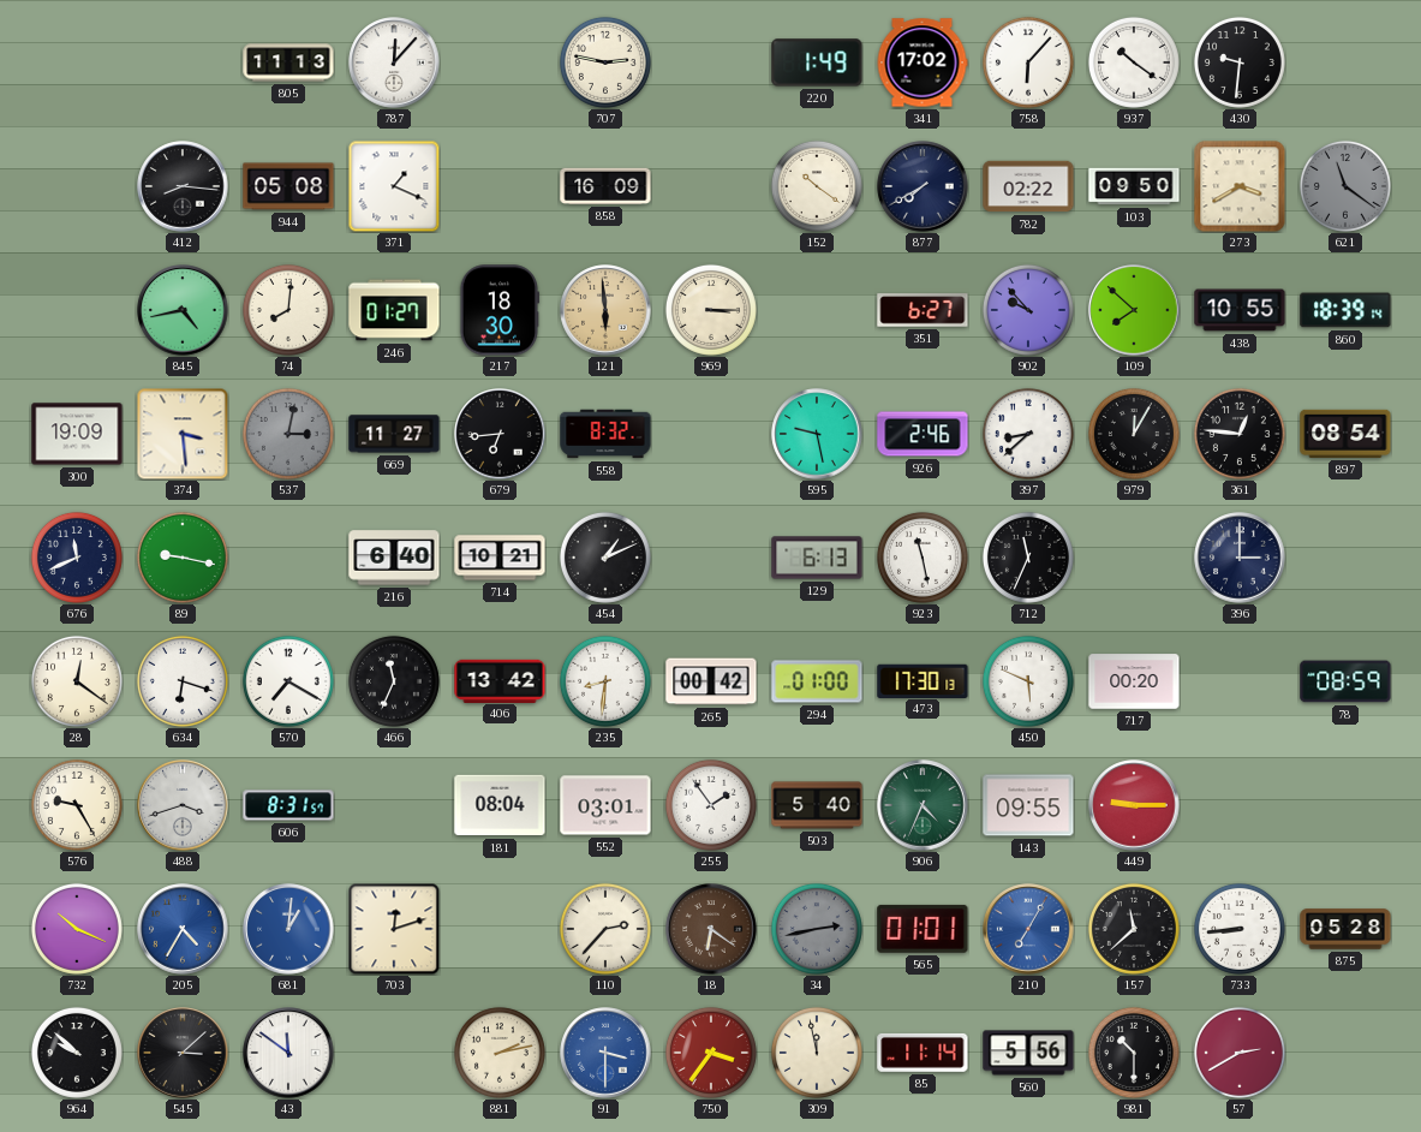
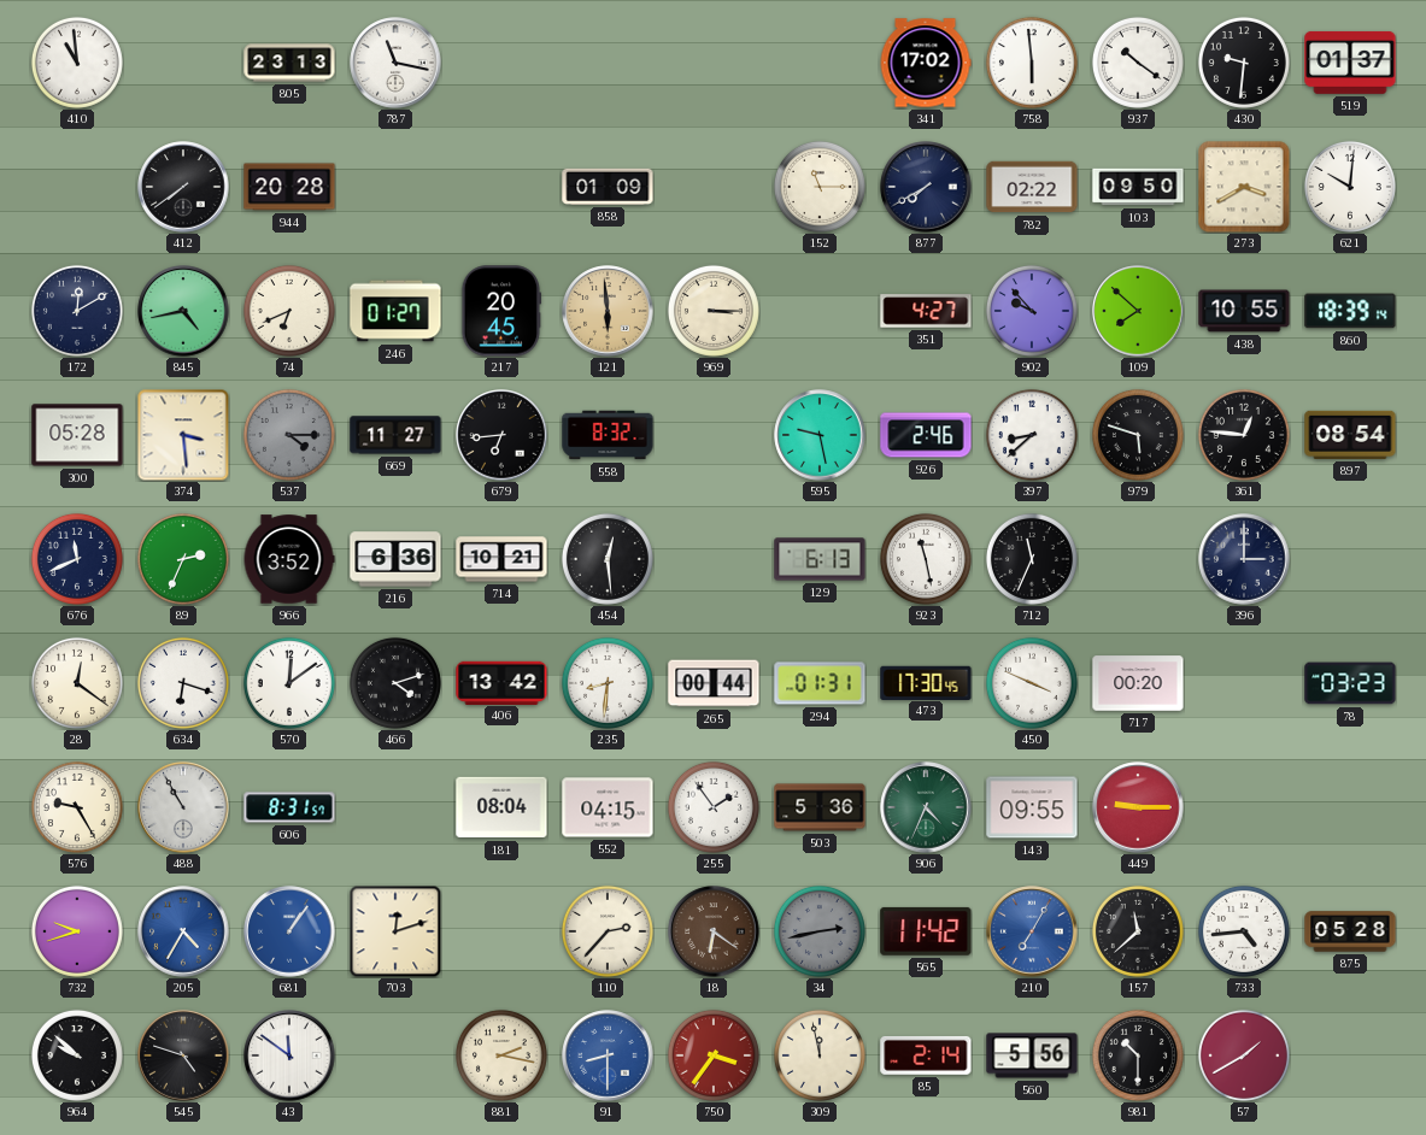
410: none -> 10:59
805: 11:13 -> 23:13
787: 12:07 -> 11:17
707: 2:47 -> none
220: 1:49 -> none
758: 6:07 -> 5:59
519: none -> 01:37
412: 8:16 -> 7:39
944: 05:08 -> 20:28
371: 1:19 -> none
858: 16:09 -> 01:09
152: 10:21 -> 11:15
621: 11:21 -> 10:01
621 dial: grey -> white
172: none -> 12:10
74: 8:01 -> 6:41
217: 18:30 -> 20:45
351: 6:27 -> 4:27
300: 19:09 -> 05:28
537: 3:02 -> 4:15
979: 12:05 -> 5:48
89: 9:17 -> 2:34
966: none -> 3:52
216: 6:40 -> 6:36
454: 1:11 -> 12:29
570: 7:20 -> 12:09
466: 11:34 -> 4:12
265: 00:42 -> 00:44
294: 01:00 -> 01:31
473: 17:30:13 -> 17:30:45
450: 5:49 -> 3:49
78: 08:59 -> 03:23
488: 3:42 -> 10:55
552: 03:01 -> 04:15
503: 5:40 -> 5:36
732: 10:19 -> 9:42
681: 1:01 -> 1:06
565: 01:01 -> 11:42
733: 8:44 -> 4:44
545: 3:08 -> 4:48
881: 2:13 -> 2:17
91: 3:30 -> 8:30
85: 11:14 -> 2:14
57: 2:40 -> 1:40
